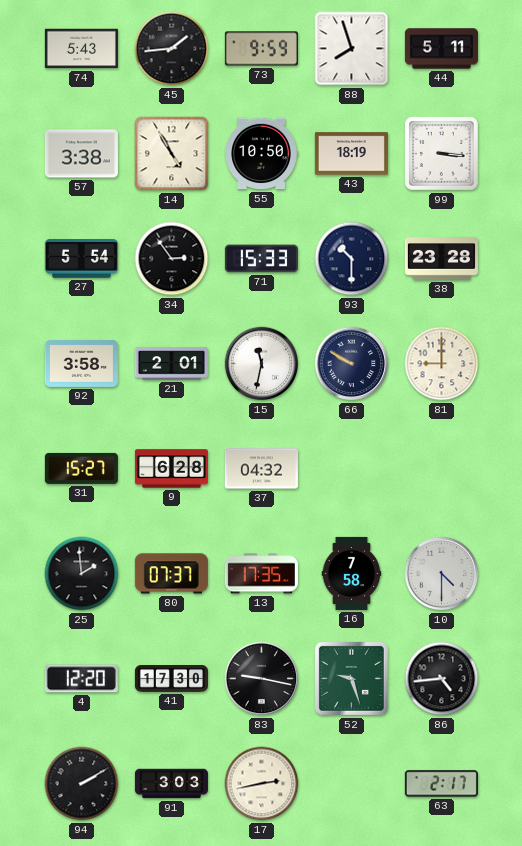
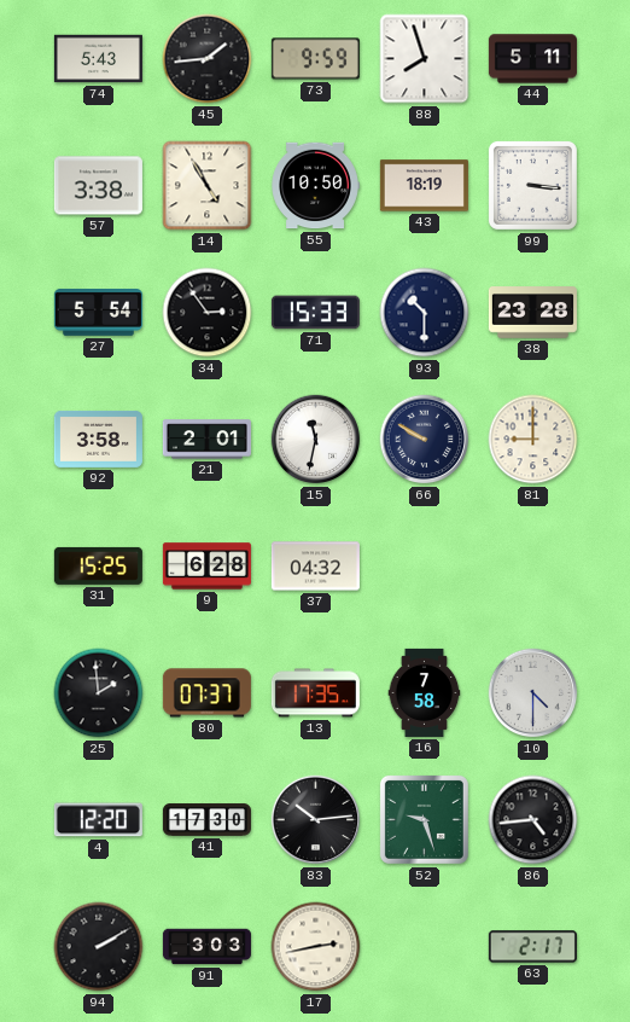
31: 15:27 -> 15:25
83: 9:17 -> 10:14
